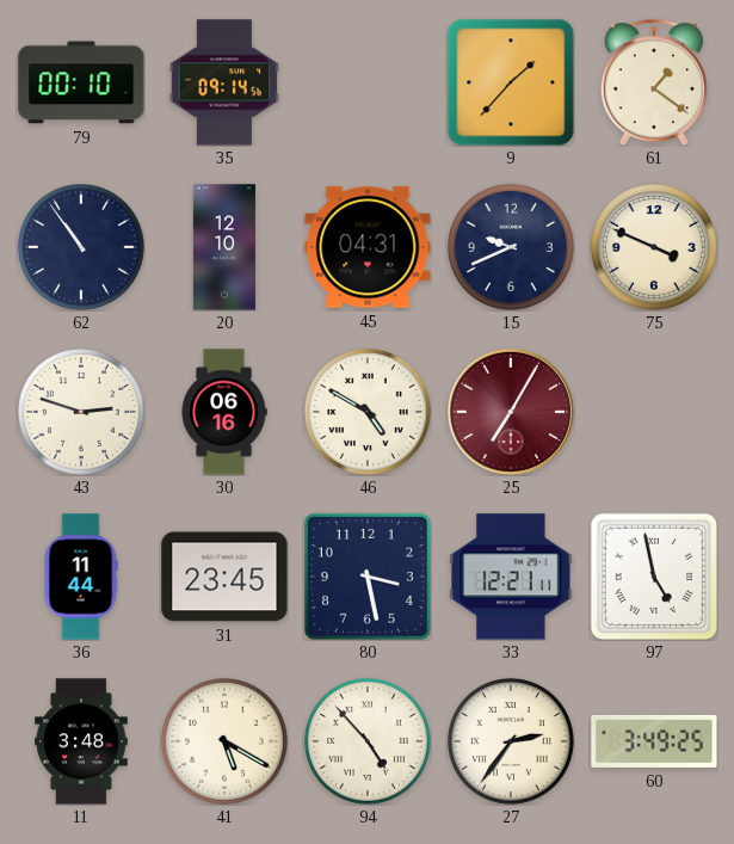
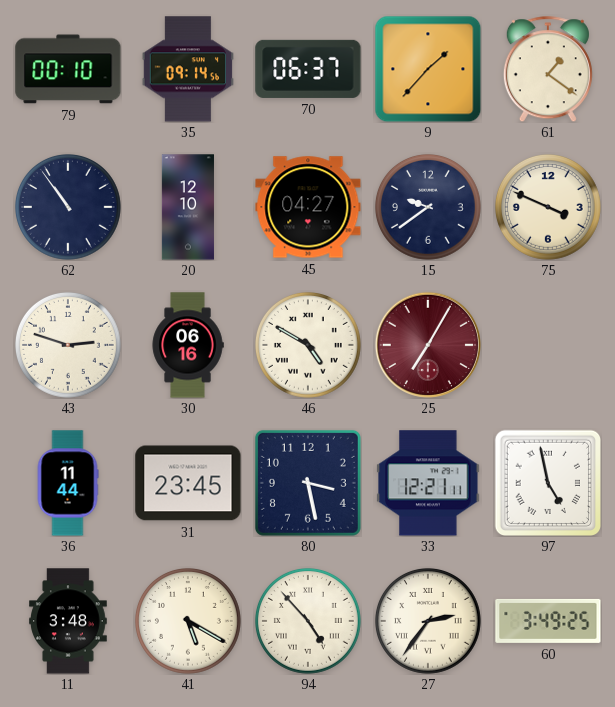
70: none -> 06:37
45: 04:31 -> 04:27
15: 9:41 -> 9:39
